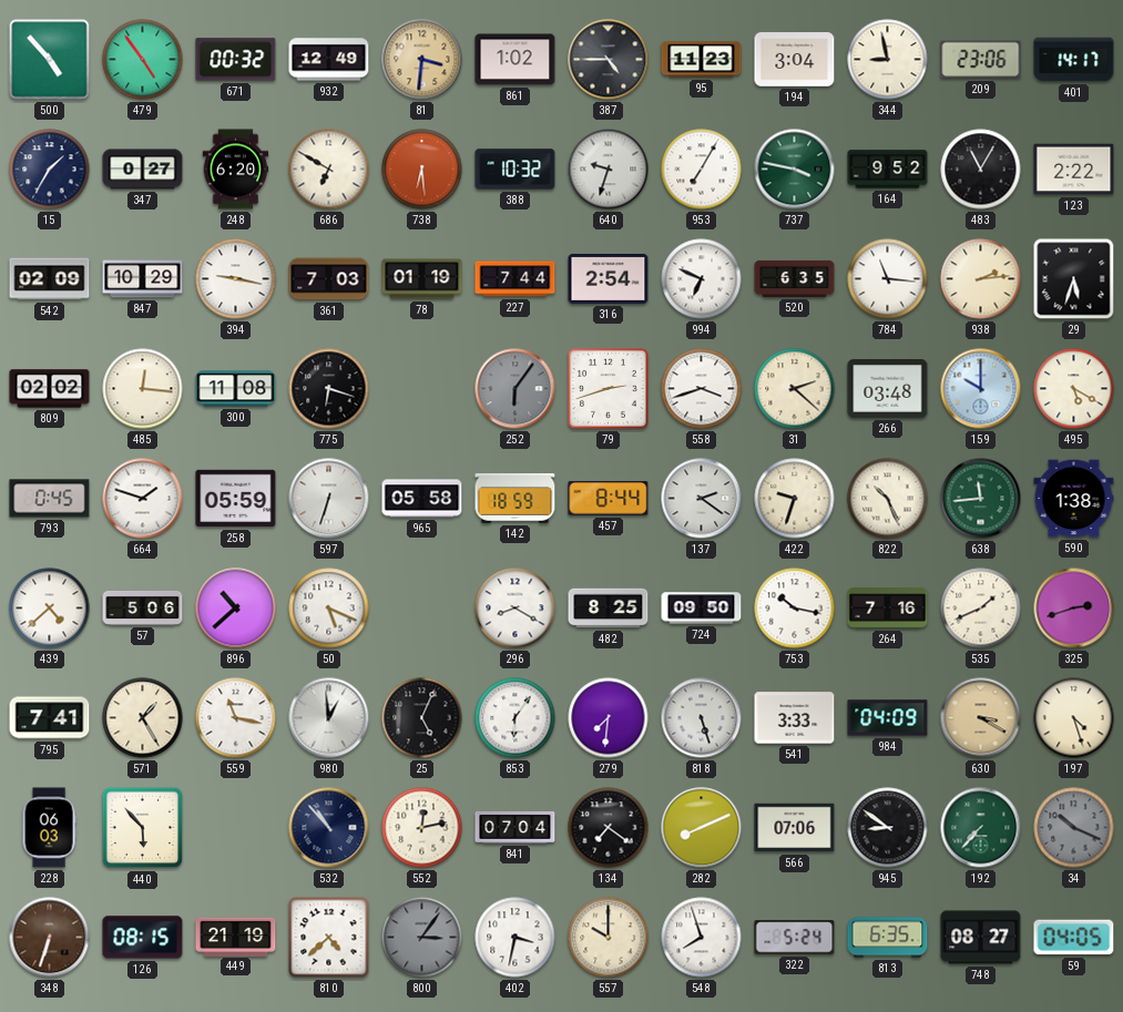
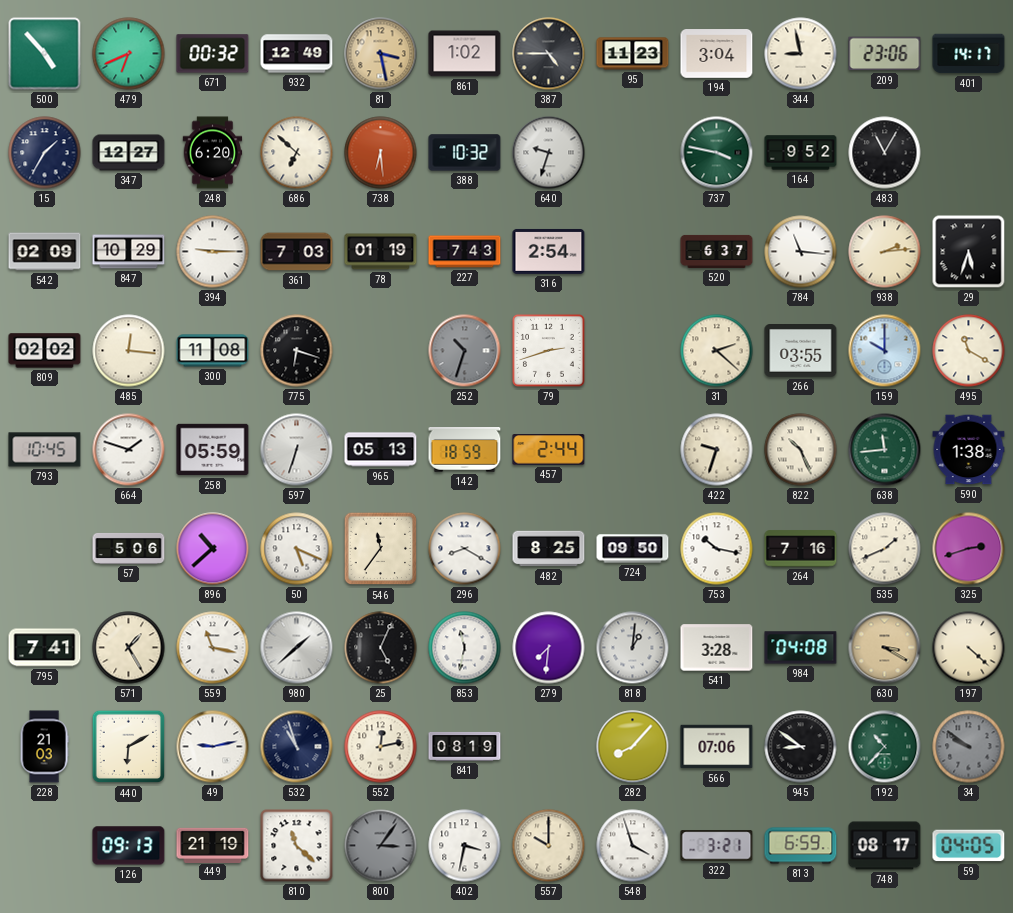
479: 4:54 -> 6:41
81: 3:31 -> 3:28
347: 0:27 -> 12:27
686: 6:50 -> 6:52
953: 7:05 -> none
123: 2:22 -> none
394: 9:17 -> 9:15
227: 7:44 -> 7:43
994: 6:49 -> none
520: 6:35 -> 6:37
252: 6:06 -> 10:33
558: 3:42 -> none
266: 03:48 -> 03:55
495: 5:20 -> 11:20
793: 0:45 -> 10:45
965: 05:58 -> 05:13
457: 8:44 -> 2:44
137: 2:21 -> none
439: 4:38 -> none
546: none -> 11:36
980: 12:59 -> 1:38
853: 6:06 -> 11:32
818: 5:27 -> 1:01
541: 3:33 -> 3:28
984: 04:09 -> 04:08
197: 4:27 -> 4:22
228: 06:03 -> 21:03
440: 5:53 -> 6:10
49: none -> 9:13
532: 10:53 -> 10:57
841: 07:04 -> 08:19
134: 7:21 -> none
282: 8:11 -> 8:07
192: 7:37 -> 10:37
34: 10:19 -> 9:51
348: 6:33 -> none
126: 08:15 -> 09:13
810: 4:38 -> 11:22
548: 7:57 -> 3:57
322: 5:24 -> 3:21
813: 6:35 -> 6:59
748: 08:27 -> 08:17
